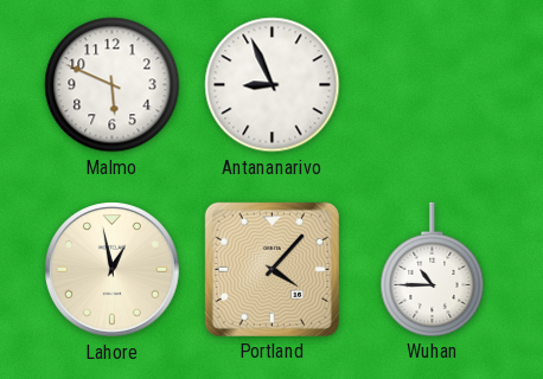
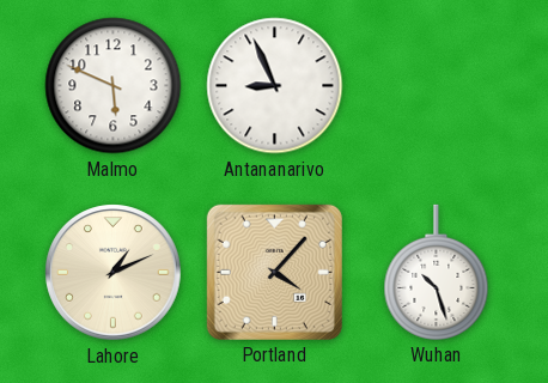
Lahore: 12:58 -> 1:11
Wuhan: 10:45 -> 10:27
